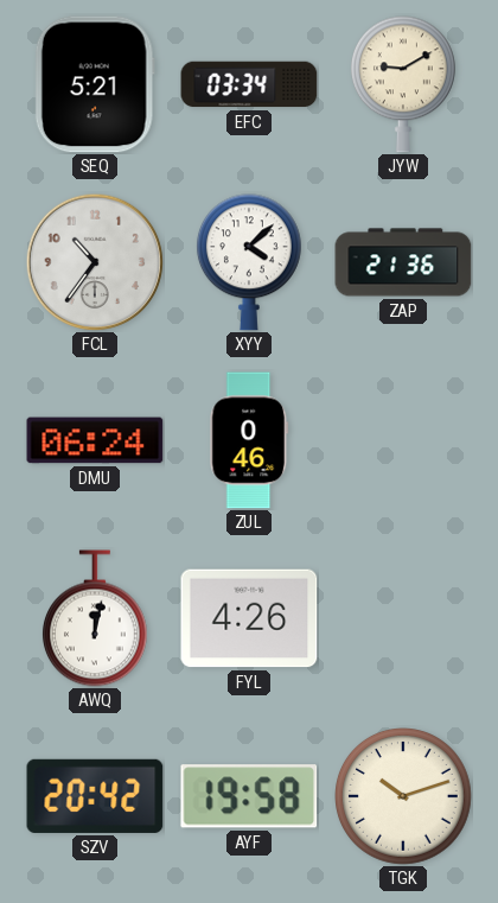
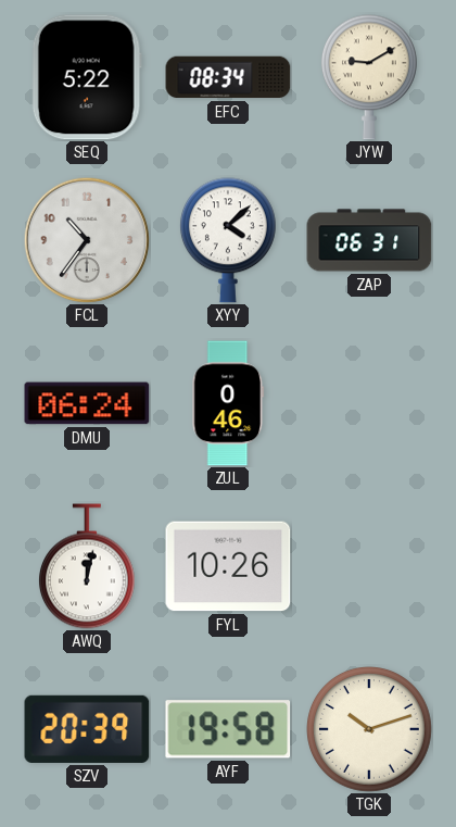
SEQ: 5:21 -> 5:22
EFC: 03:34 -> 08:34
ZAP: 21:36 -> 06:31
FYL: 4:26 -> 10:26
SZV: 20:42 -> 20:39
